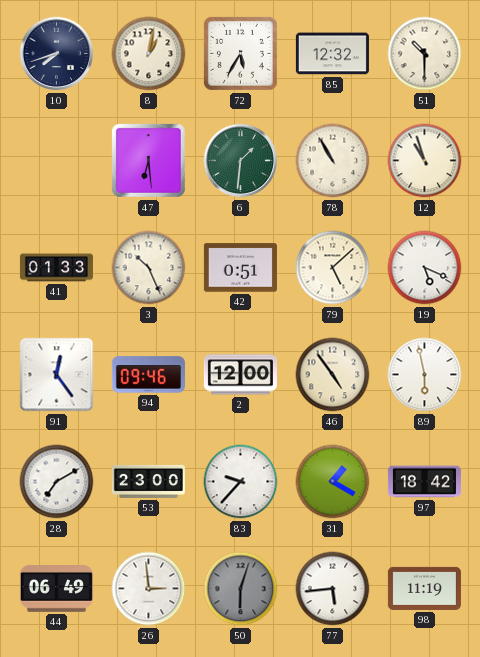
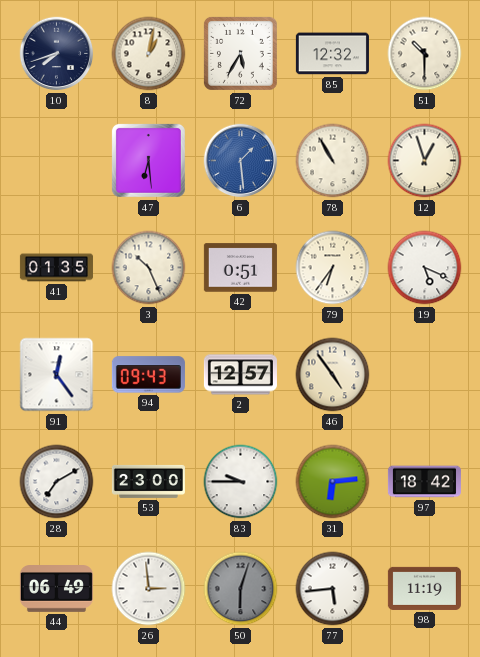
6: 1:31 -> 1:29
6 dial: green -> blue
12: 10:57 -> 12:57
41: 01:33 -> 01:35
79: 5:08 -> 6:36
94: 09:46 -> 09:43
2: 12:00 -> 12:57
89: 5:58 -> none
83: 9:37 -> 9:45
31: 1:20 -> 6:14
